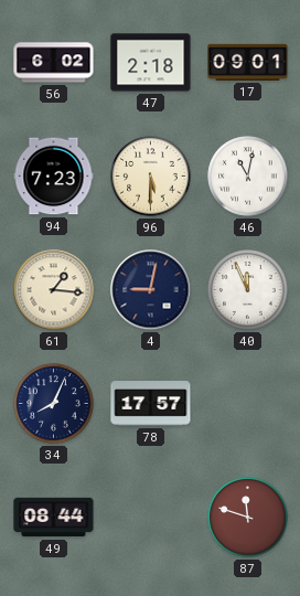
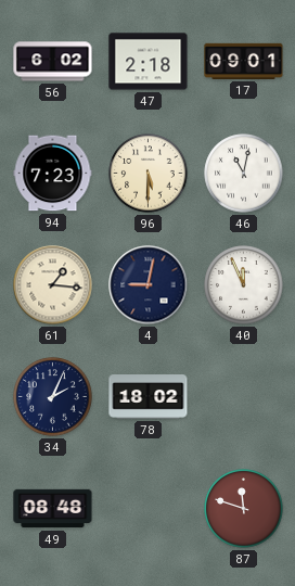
34: 8:04 -> 2:04
78: 17:57 -> 18:02
49: 08:44 -> 08:48
